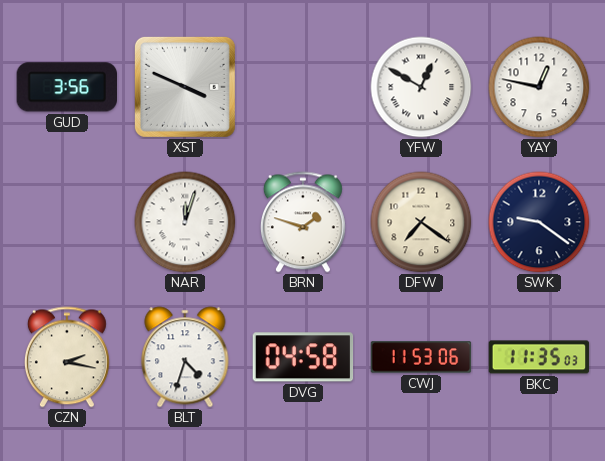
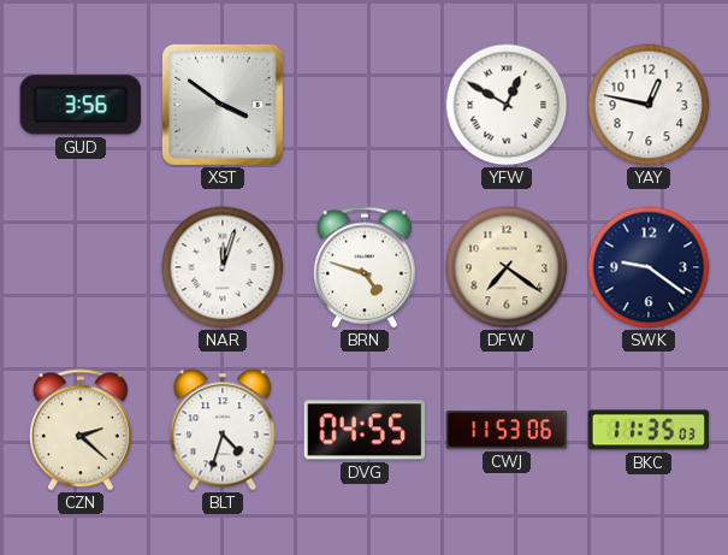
XST: 3:49 -> 3:51
BRN: 1:48 -> 4:48
CZN: 2:17 -> 2:22
DVG: 04:58 -> 04:55
